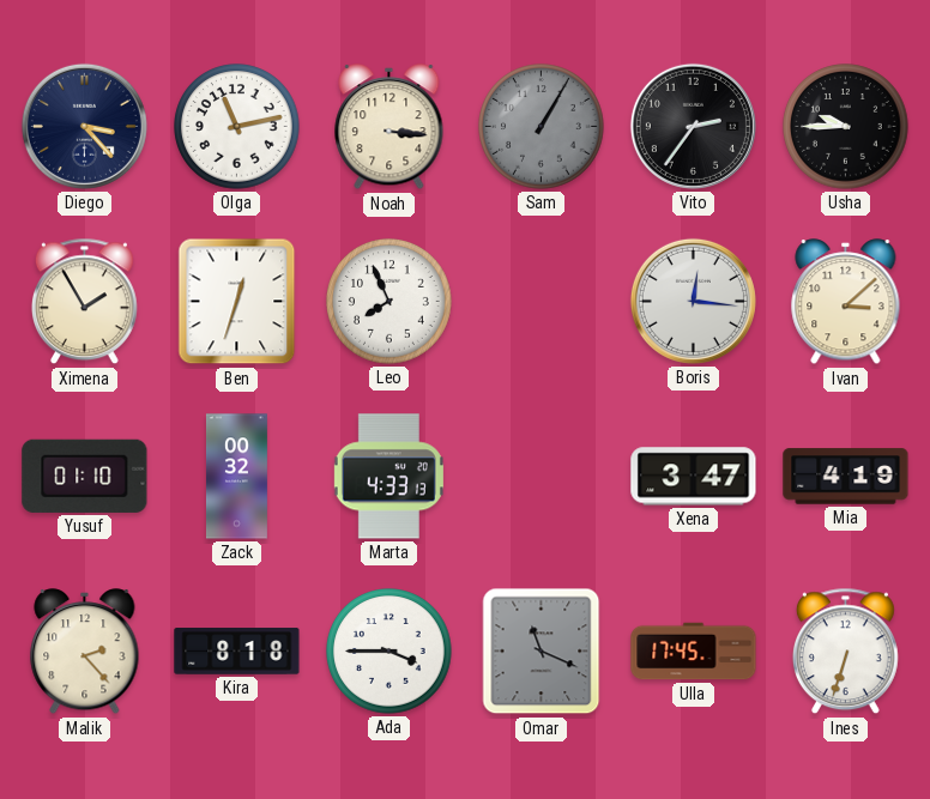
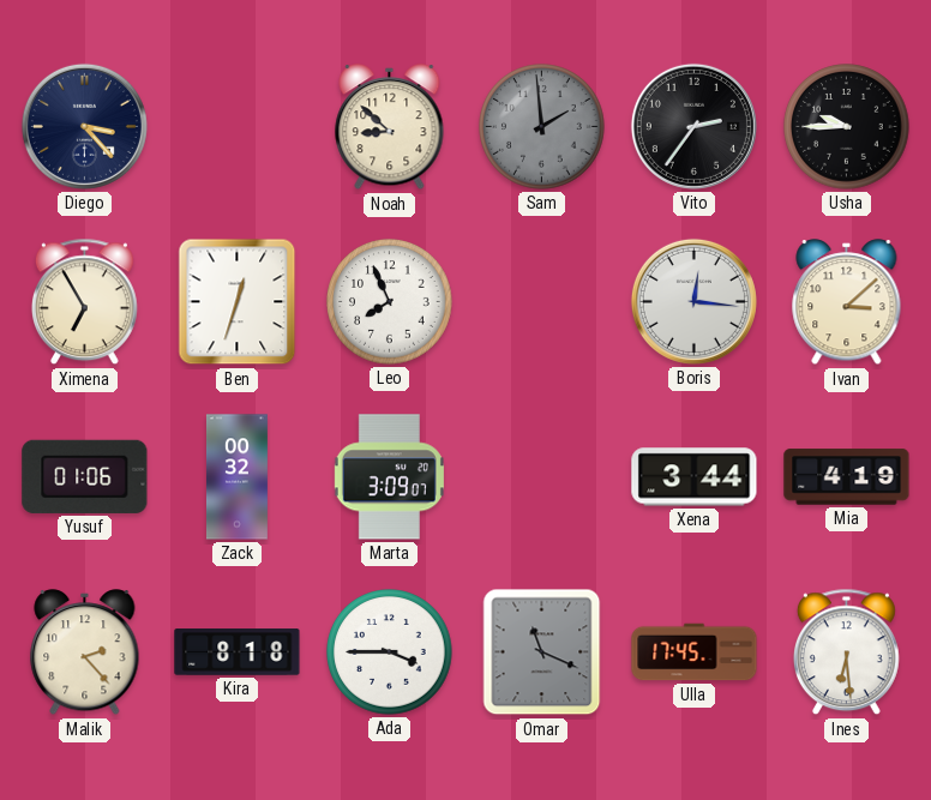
Olga: 11:13 -> none
Noah: 3:16 -> 8:52
Sam: 1:05 -> 1:59
Ximena: 1:55 -> 6:55
Yusuf: 01:10 -> 01:06
Marta: 4:33 -> 3:09
Xena: 3:47 -> 3:44
Ines: 6:33 -> 6:29
